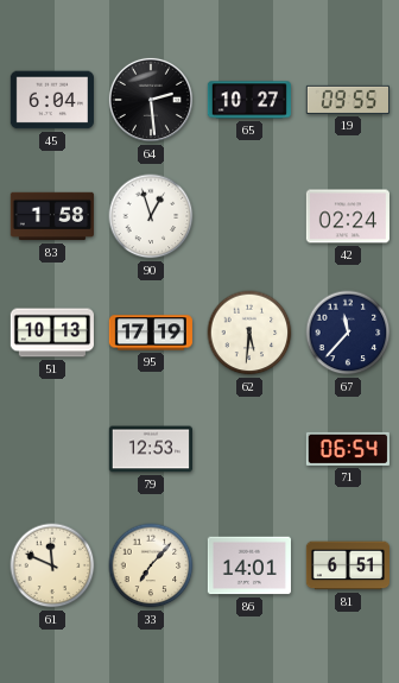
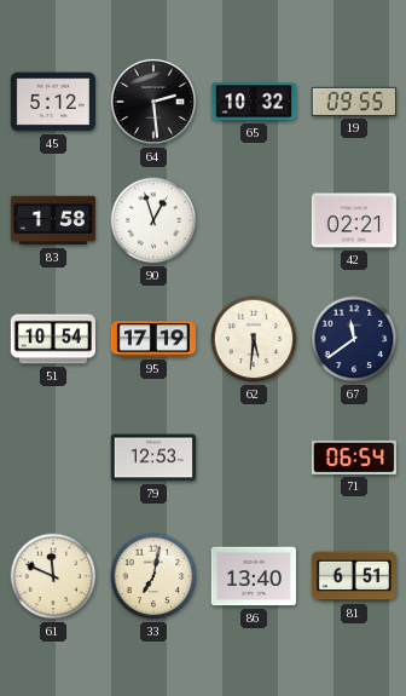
45: 6:04 -> 5:12
65: 10:27 -> 10:32
42: 02:24 -> 02:21
51: 10:13 -> 10:54
67: 11:37 -> 11:39
33: 7:07 -> 7:02
86: 14:01 -> 13:40
